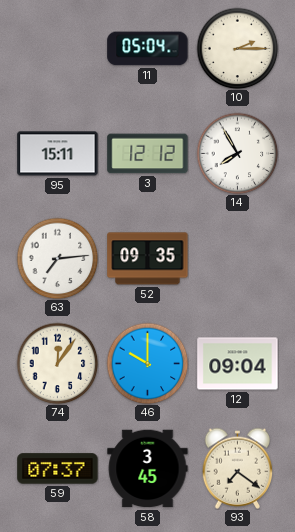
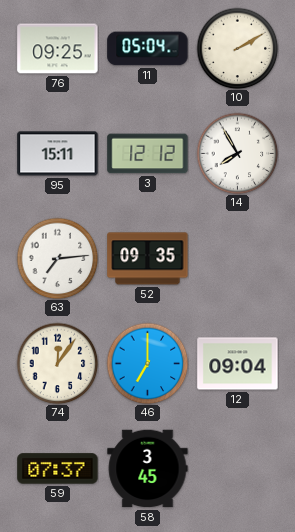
76: none -> 09:25
10: 2:15 -> 2:10
46: 10:00 -> 7:00
93: 7:21 -> none
